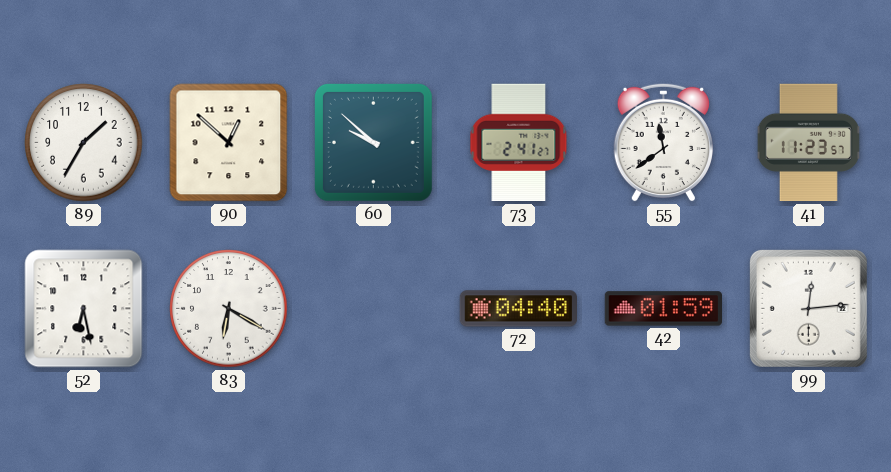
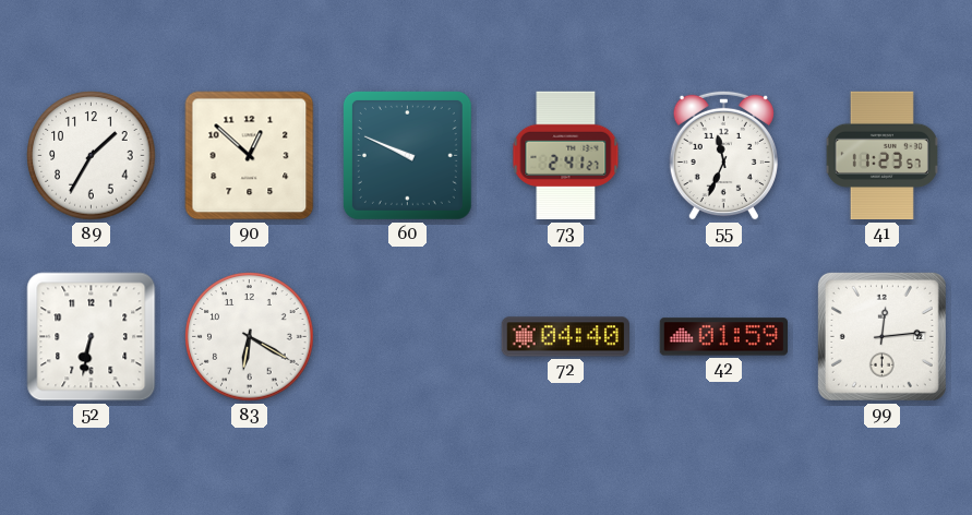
60: 9:52 -> 9:49
55: 11:39 -> 11:34
52: 6:28 -> 6:32
